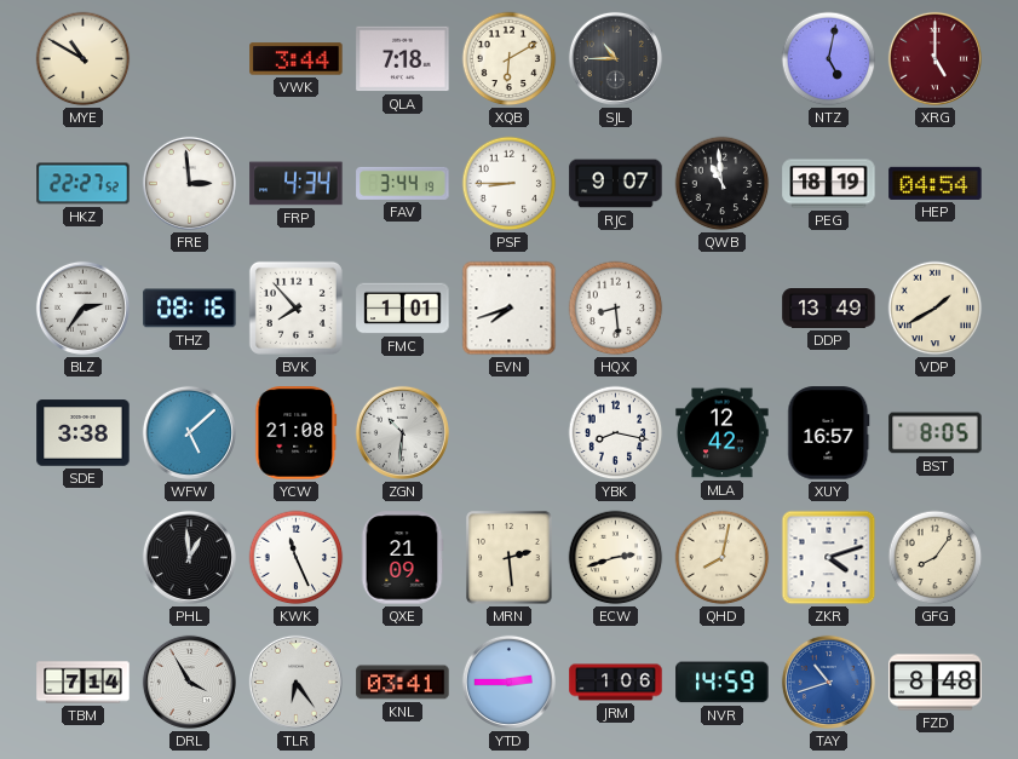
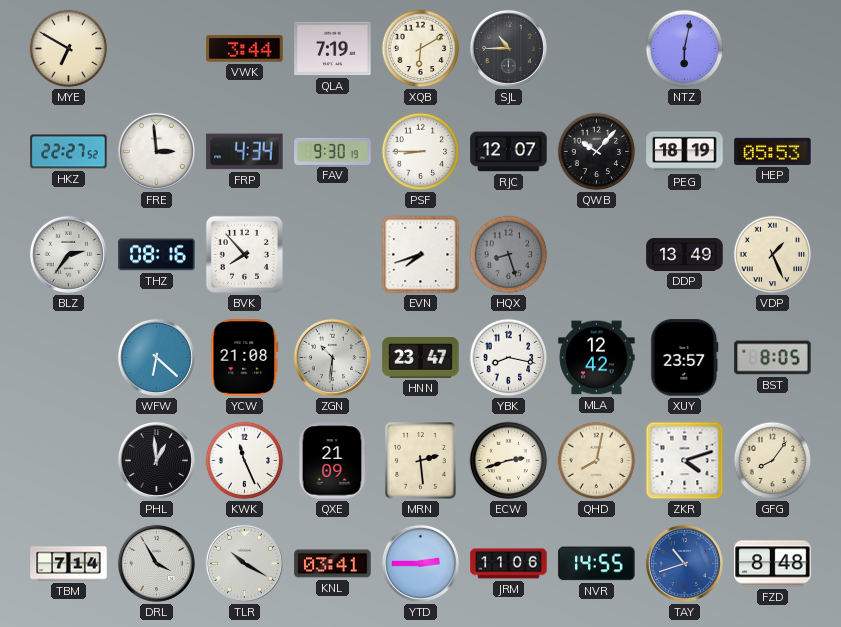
MYE: 10:50 -> 6:50
QLA: 7:18 -> 7:19
NTZ: 5:02 -> 6:02
XRG: 5:00 -> none
FAV: 3:44 -> 9:30
RJC: 9:07 -> 12:07
QWB: 10:59 -> 10:07
HEP: 04:54 -> 05:53
FMC: 1:01 -> none
HQX: 8:29 -> 8:27
HQX dial: white -> grey
VDP: 1:40 -> 1:26
SDE: 3:38 -> none
WFW: 5:08 -> 6:22
HNN: none -> 23:47
XUY: 16:57 -> 23:57
TLR: 6:24 -> 10:20
JRM: 1:06 -> 11:06
NVR: 14:59 -> 14:55
